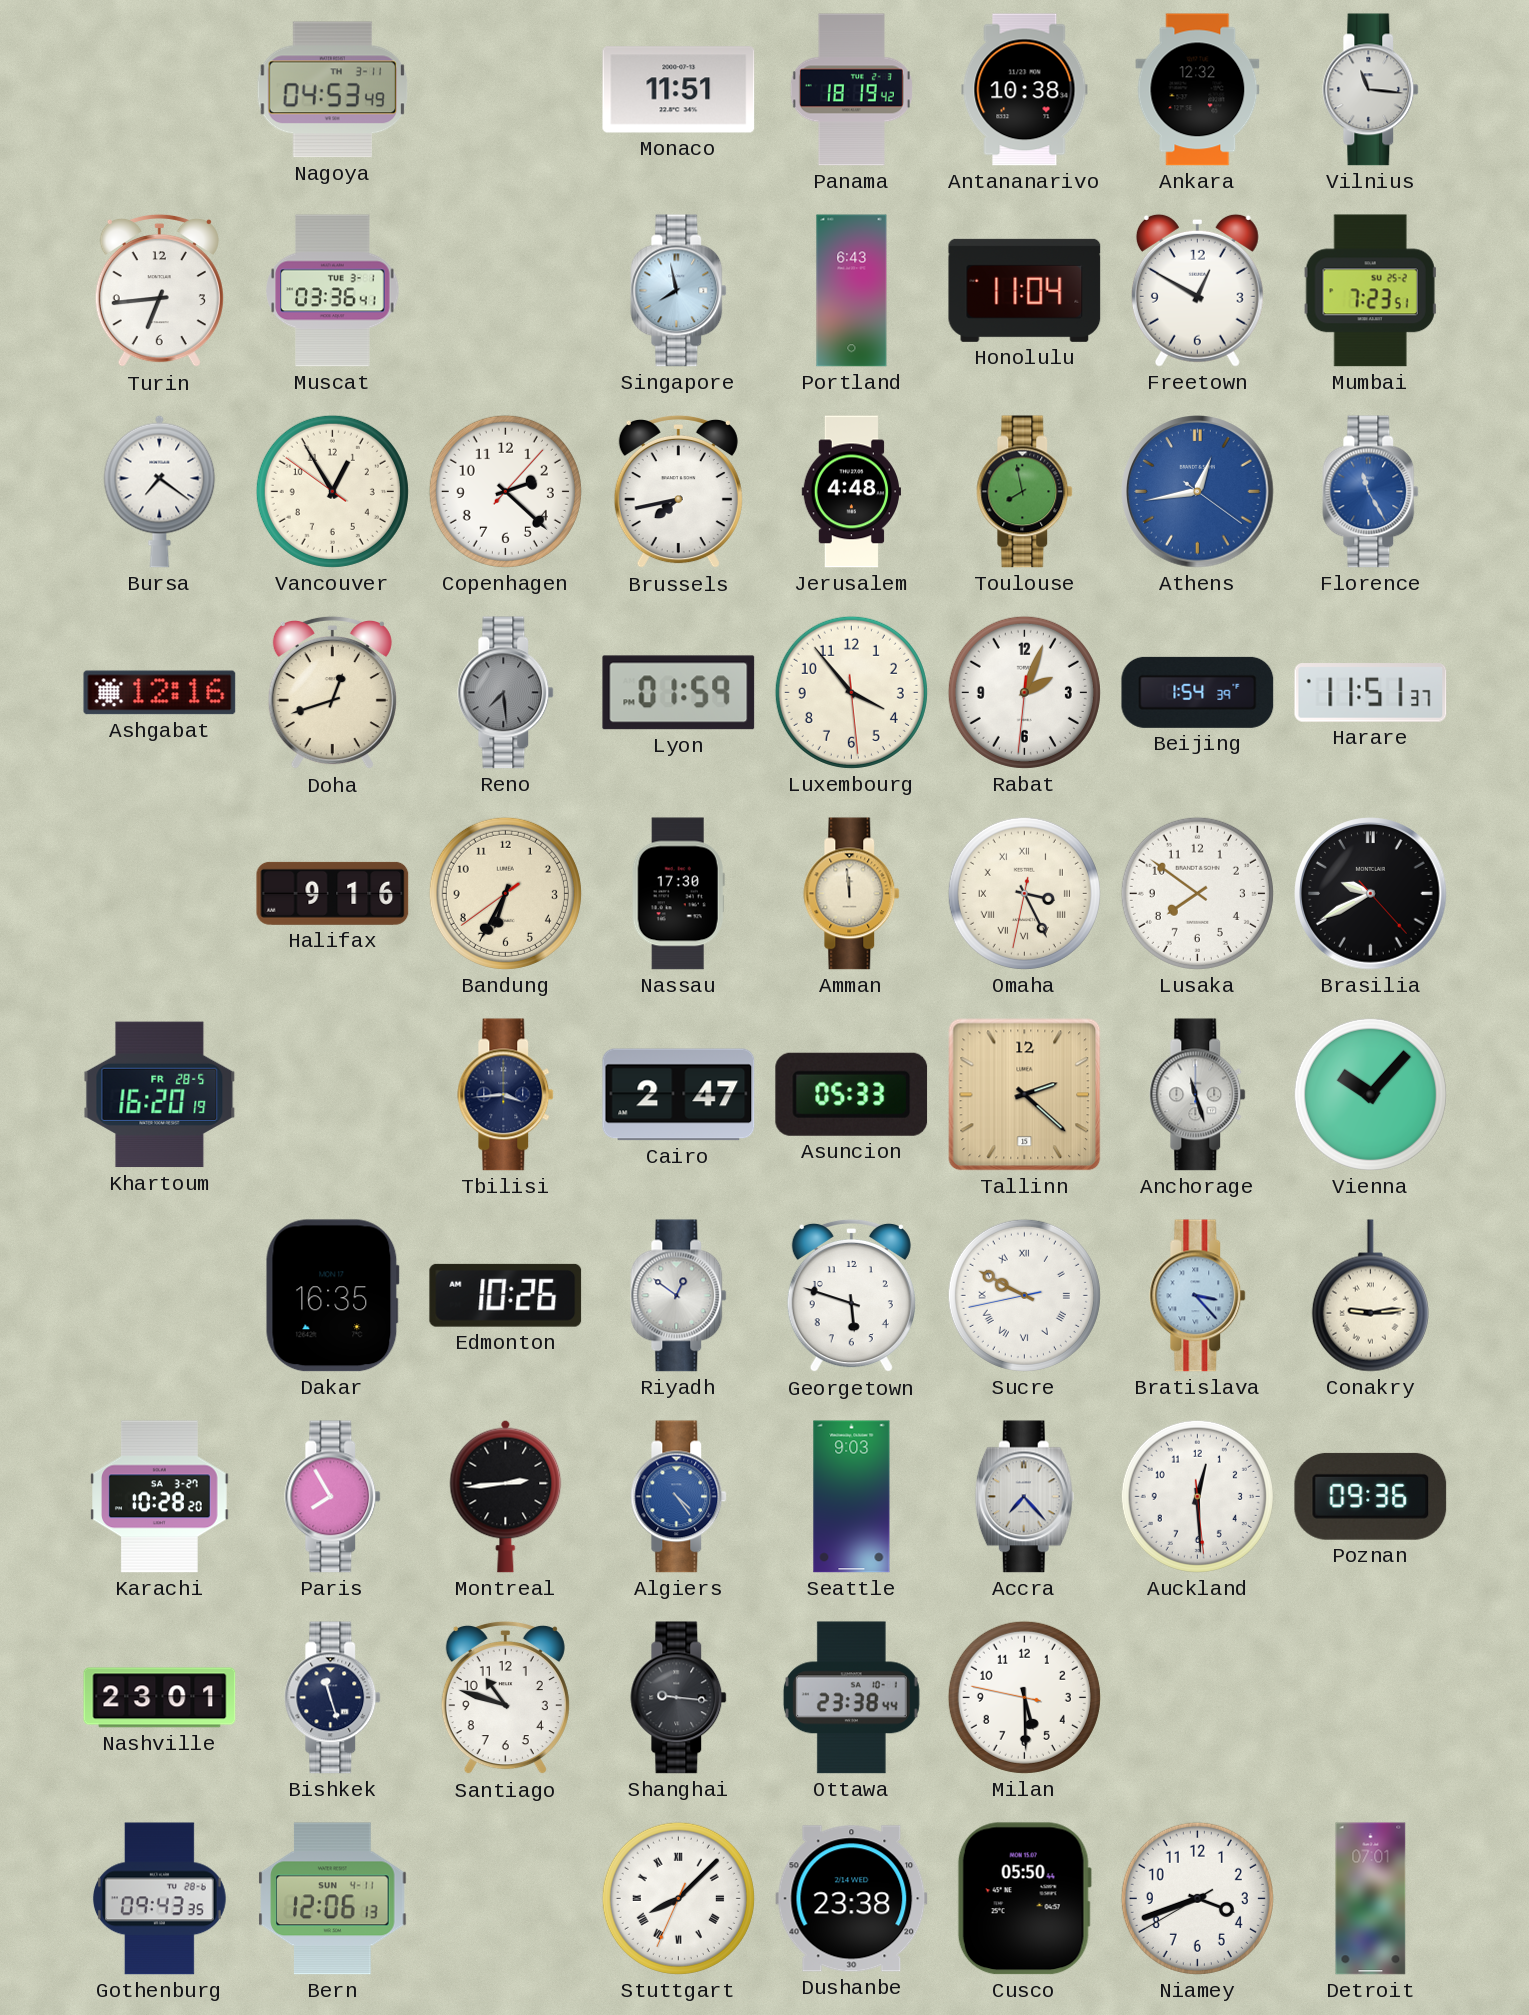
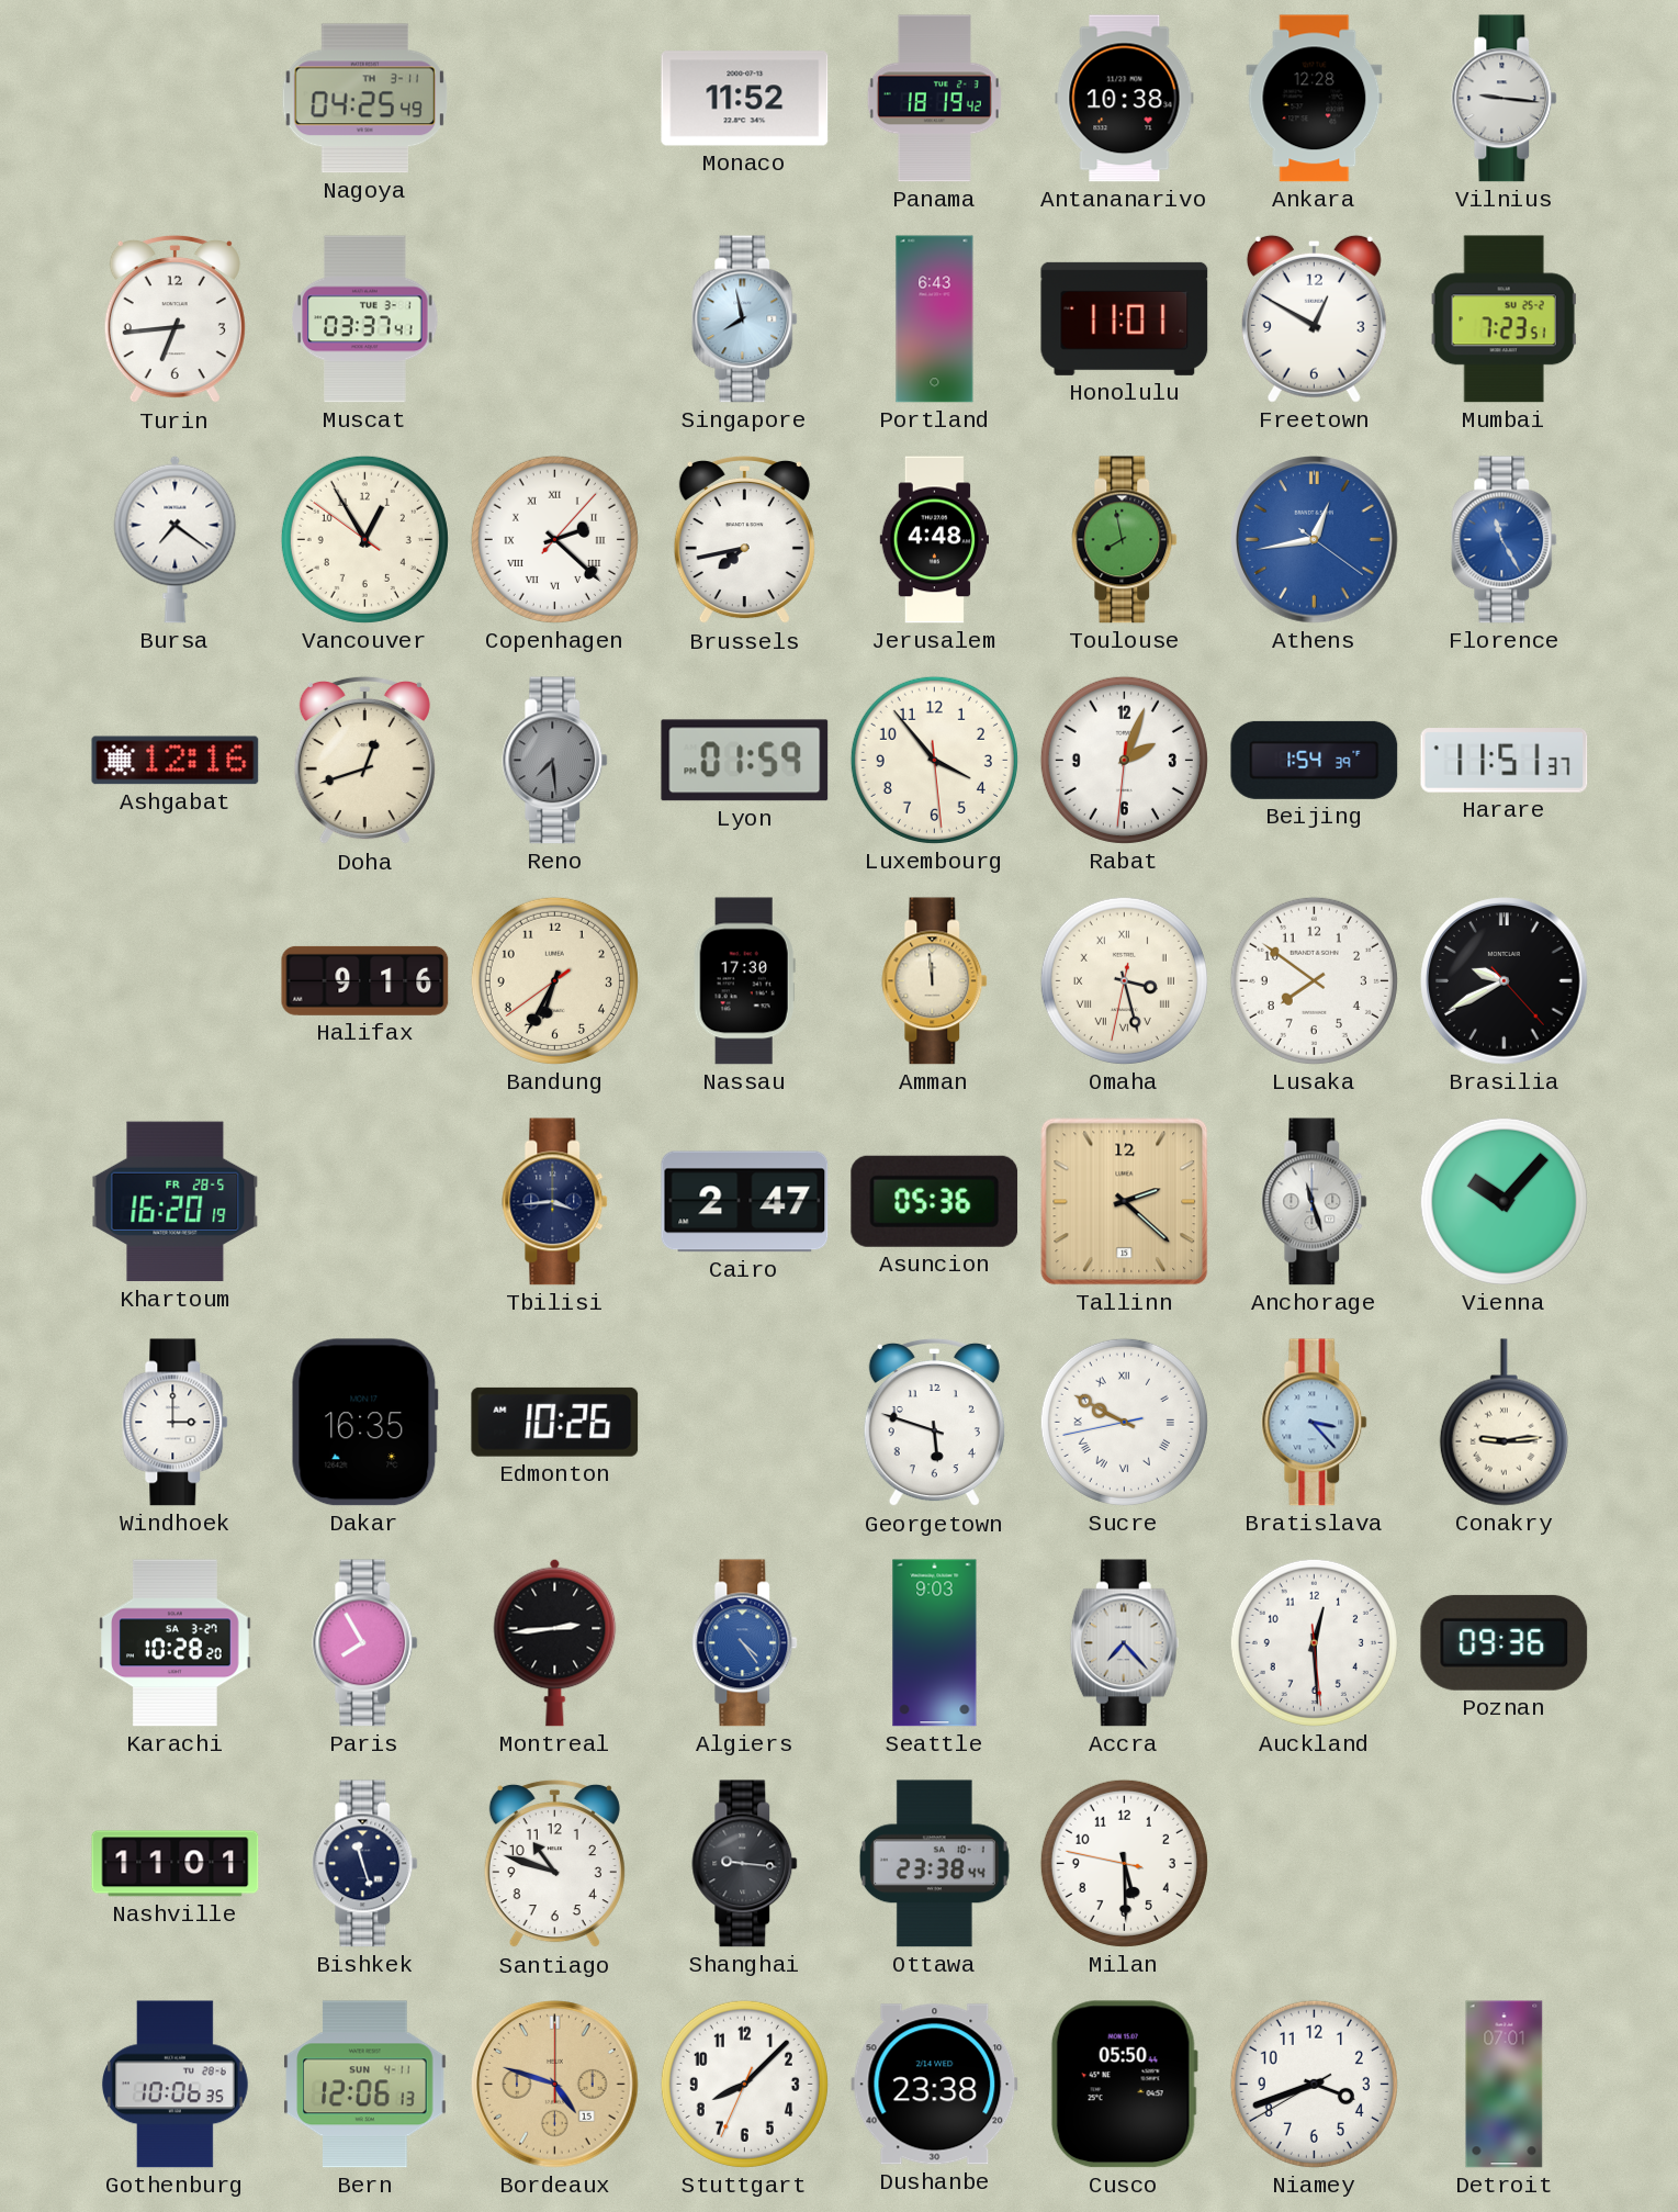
Nagoya: 04:53 -> 04:25
Monaco: 11:51 -> 11:52
Ankara: 12:32 -> 12:28
Vilnius: 11:16 -> 9:16
Muscat: 03:36 -> 03:37
Honolulu: 11:04 -> 11:01
Copenhagen numerals: Arabic -> Roman
Omaha: 3:25 -> 3:27
Asuncion: 05:33 -> 05:36
Windhoek: none -> 3:00
Riyadh: 12:51 -> none
Nashville: 23:01 -> 11:01
Gothenburg: 09:43 -> 10:06
Bordeaux: none -> 4:48
Stuttgart numerals: Roman -> Arabic
